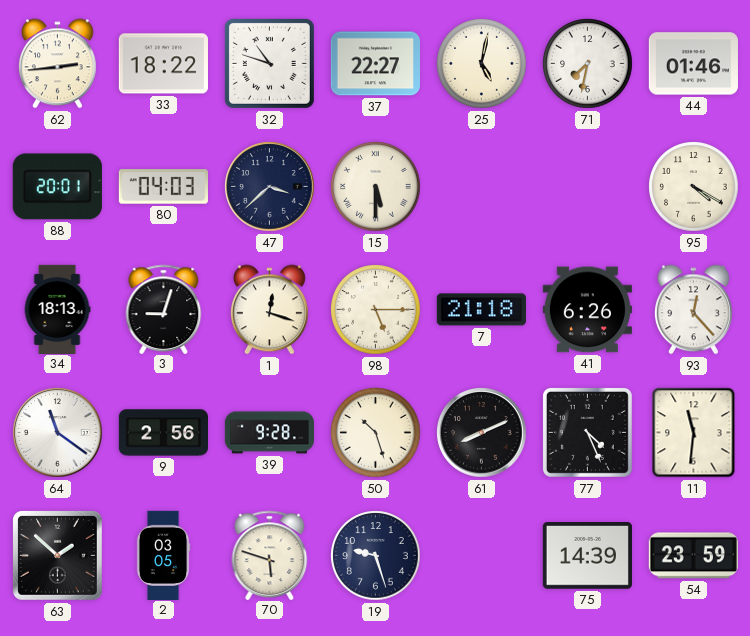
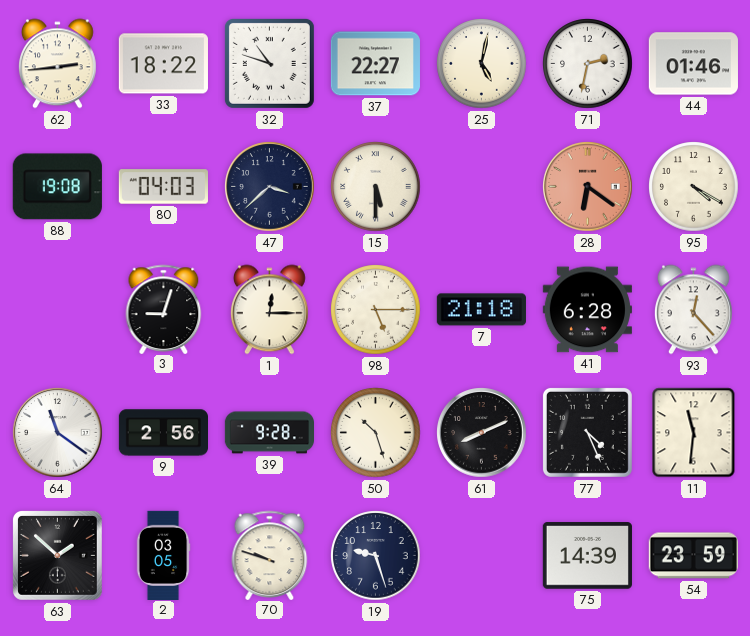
71: 7:32 -> 2:32
88: 20:01 -> 19:08
28: none -> 6:21
34: 18:13 -> none
1: 12:18 -> 12:15
41: 6:26 -> 6:28
70: 5:48 -> 9:48
